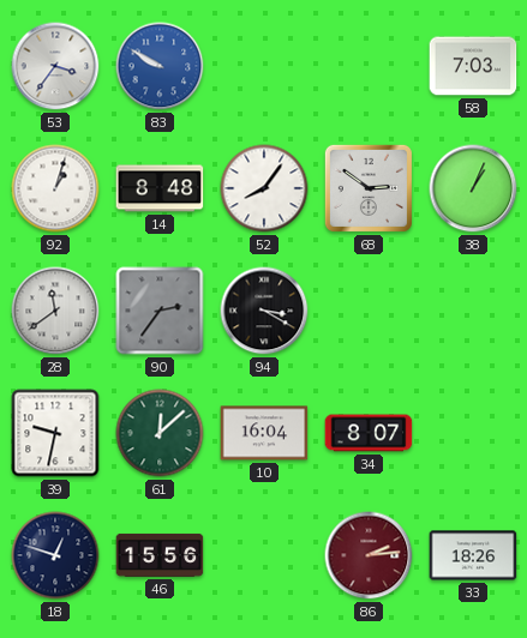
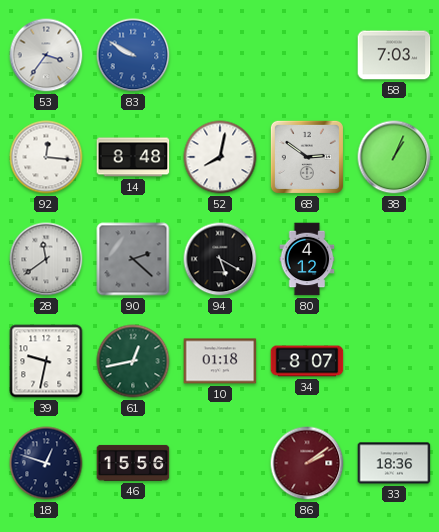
92: 1:03 -> 12:16
52: 8:06 -> 8:02
90: 2:36 -> 2:22
94: 3:20 -> 5:20
80: none -> 4:12
61: 12:08 -> 12:43
10: 16:04 -> 01:18
86: 2:14 -> 2:09
33: 18:26 -> 18:36
